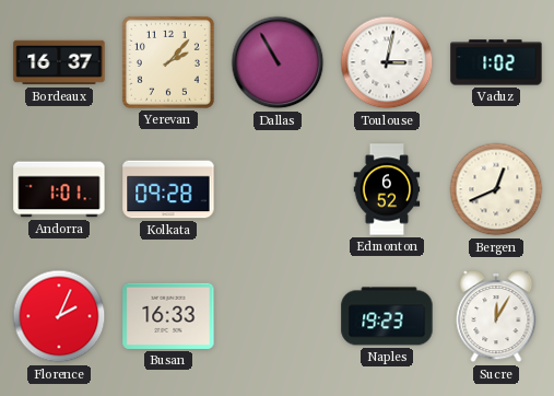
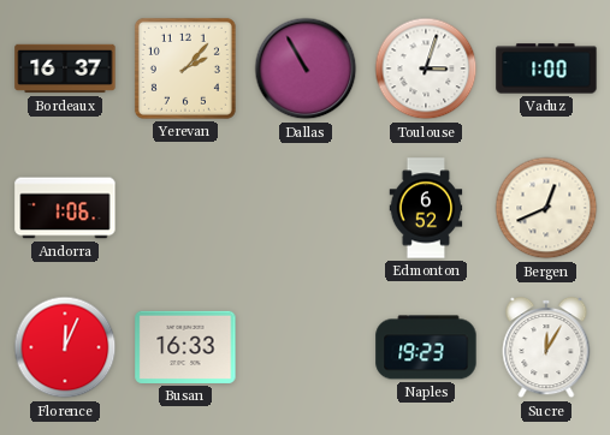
Toulouse: 3:02 -> 3:03
Vaduz: 1:02 -> 1:00
Andorra: 1:01 -> 1:06
Kolkata: 09:28 -> none
Florence: 2:04 -> 12:04
